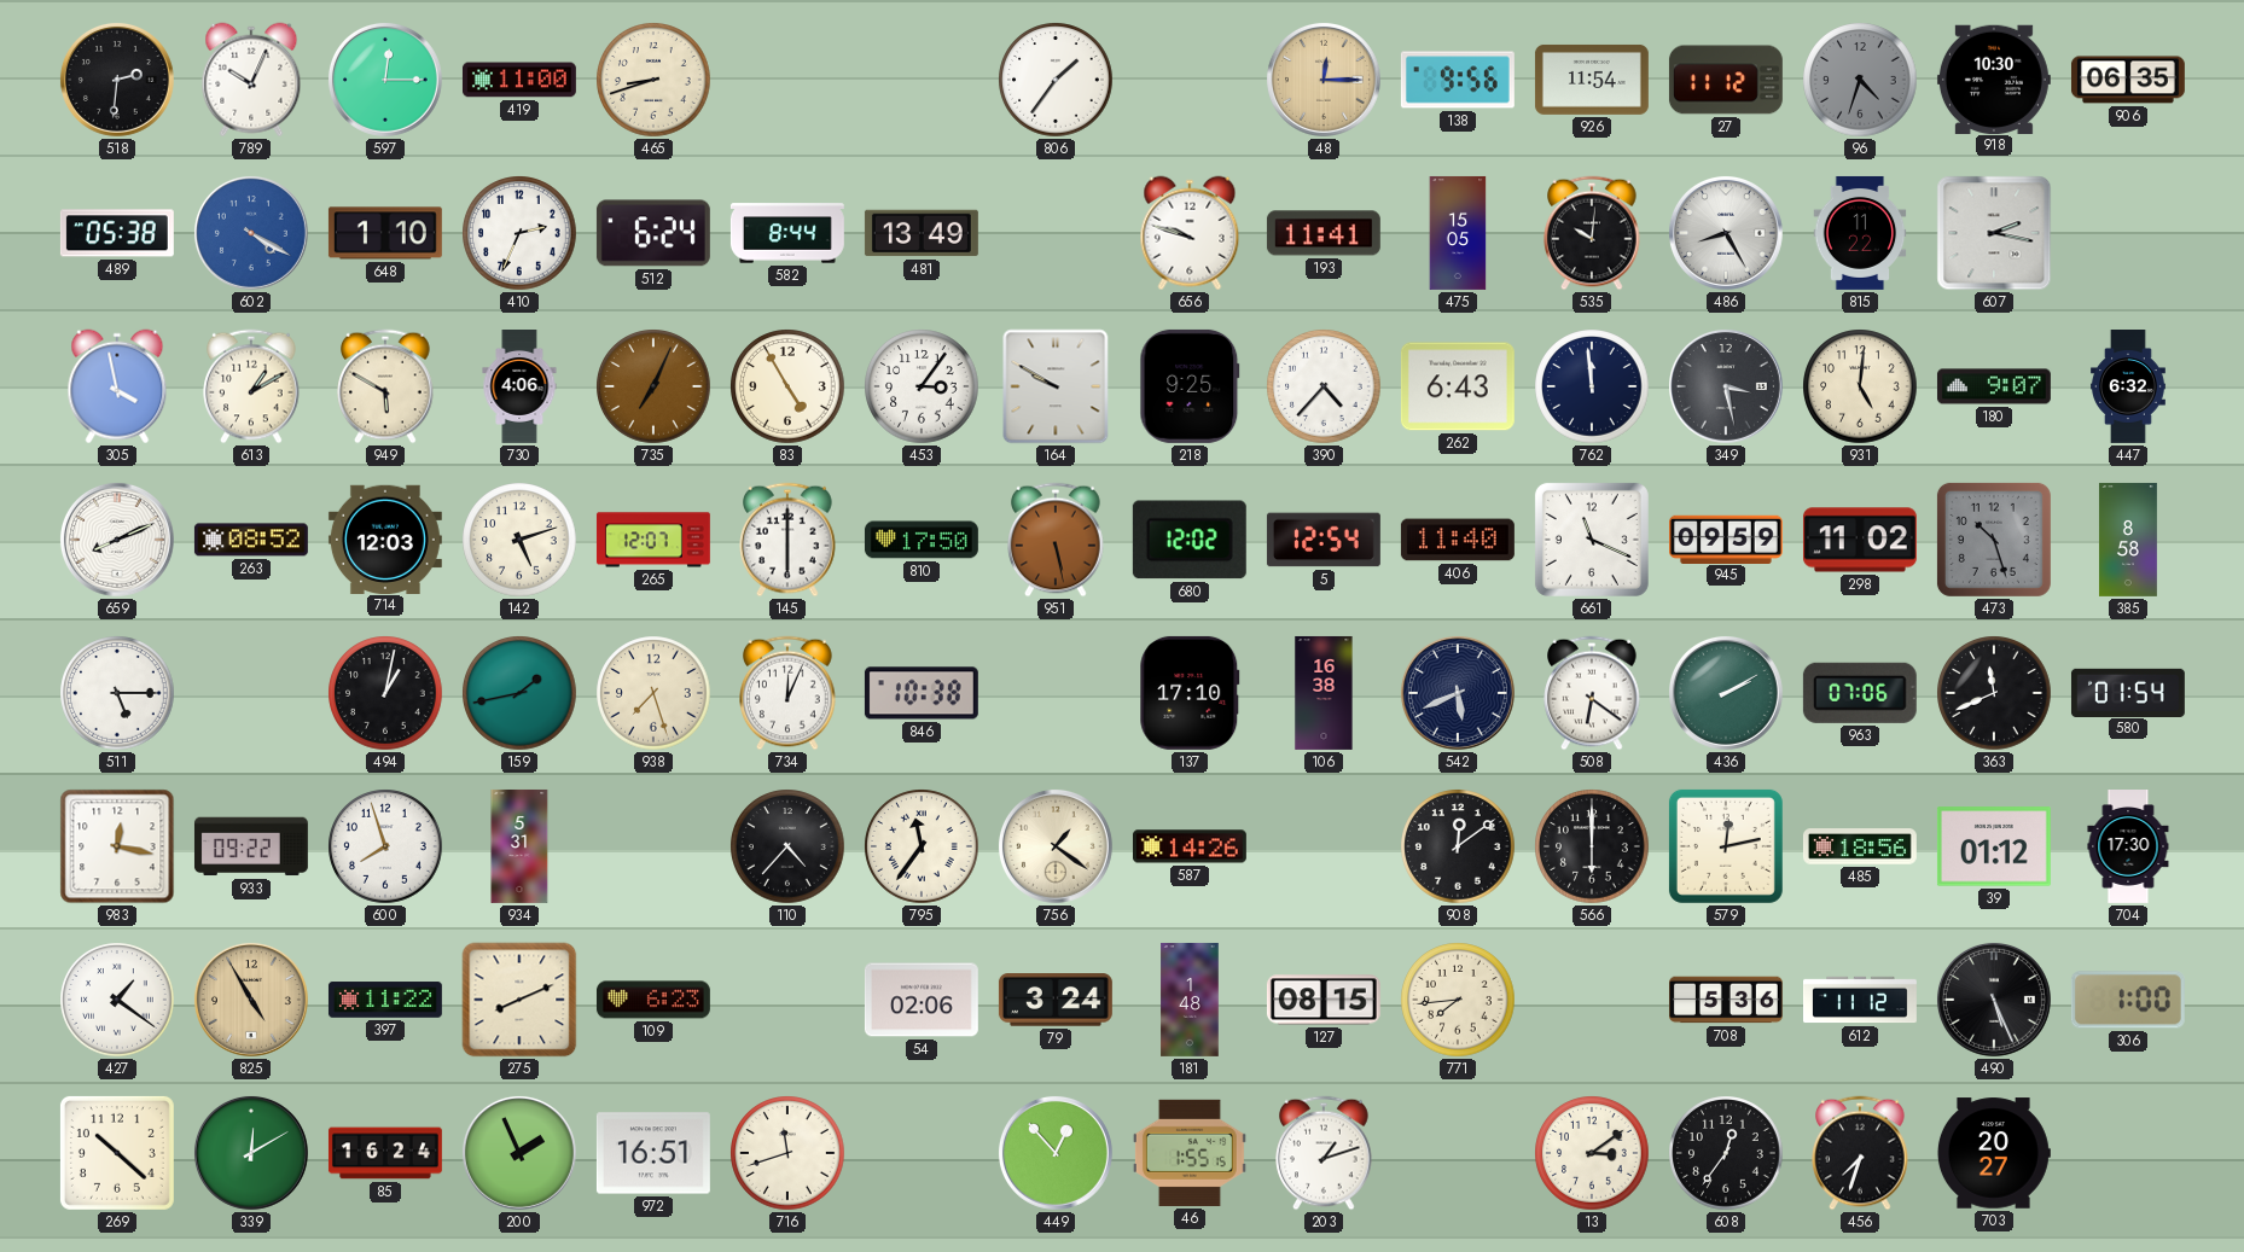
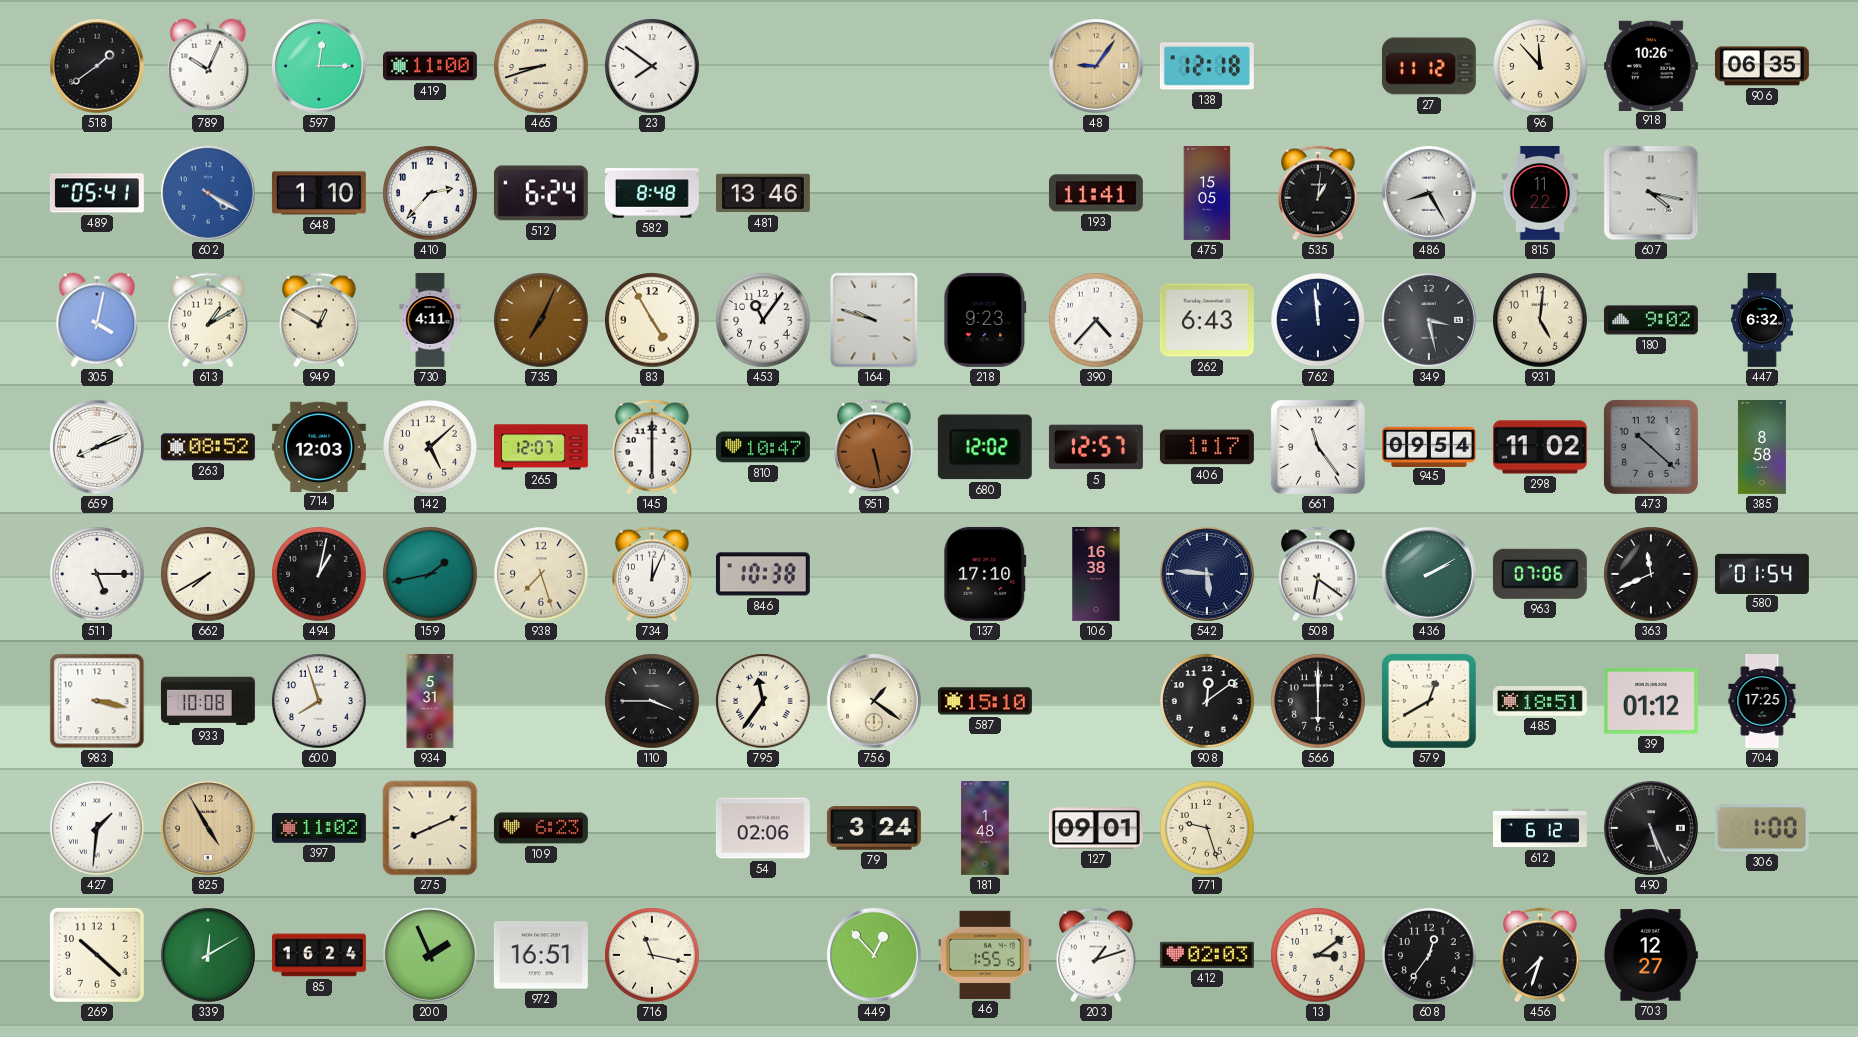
518: 2:31 -> 1:39
23: none -> 7:51
806: 1:36 -> none
48: 12:15 -> 9:06
138: 9:56 -> 12:18
926: 11:54 -> none
96: 4:33 -> 11:53
96 dial: grey -> cream
918: 10:30 -> 10:26
489: 05:38 -> 05:41
410: 2:34 -> 2:37
582: 8:44 -> 8:48
481: 13:49 -> 13:46
656: 9:48 -> none
535: 10:01 -> 1:01
607: 2:17 -> 4:17
305: 3:58 -> 4:02
949: 5:50 -> 12:50
730: 4:06 -> 4:11
453: 3:06 -> 11:06
164: 9:50 -> 9:48
218: 9:25 -> 9:23
180: 9:07 -> 9:02
142: 5:12 -> 5:08
810: 17:50 -> 10:47
5: 12:54 -> 12:57
406: 11:40 -> 1:17
661: 11:19 -> 11:24
945: 09:59 -> 09:54
473: 10:27 -> 10:22
662: none -> 7:40
542: 5:41 -> 5:46
983: 12:17 -> 3:17
933: 09:22 -> 10:08
110: 4:37 -> 3:45
587: 14:26 -> 15:10
579: 12:13 -> 12:40
485: 18:56 -> 18:51
704: 17:30 -> 17:25
427: 1:21 -> 1:31
397: 11:22 -> 11:02
127: 08:15 -> 09:01
771: 7:44 -> 9:27
708: 5:36 -> none
612: 11:12 -> 6:12
716: 11:42 -> 11:17
412: none -> 02:03
703: 20:27 -> 12:27
